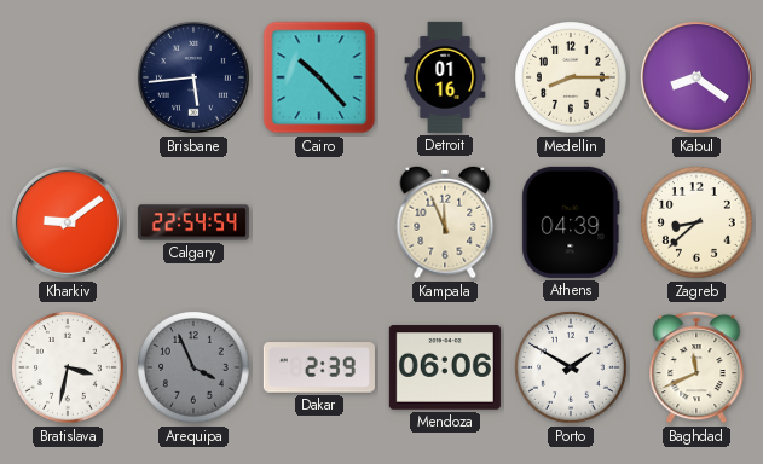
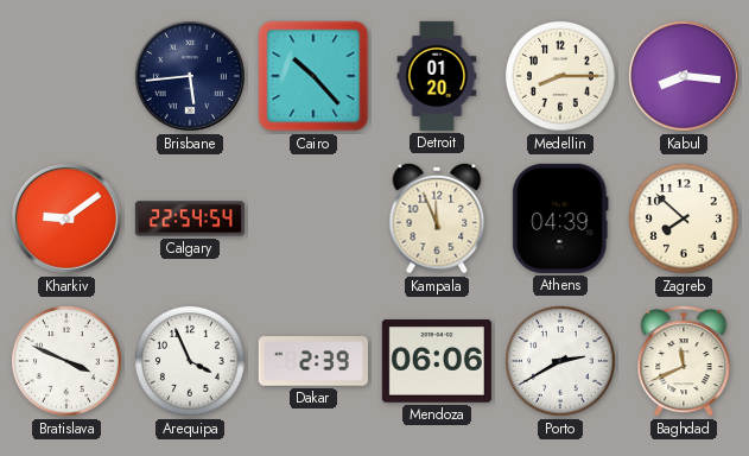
Detroit: 01:16 -> 01:20
Kabul: 8:21 -> 8:16
Zagreb: 8:38 -> 7:52
Bratislava: 3:32 -> 3:49
Arequipa dial: grey -> white
Porto: 1:50 -> 2:40
